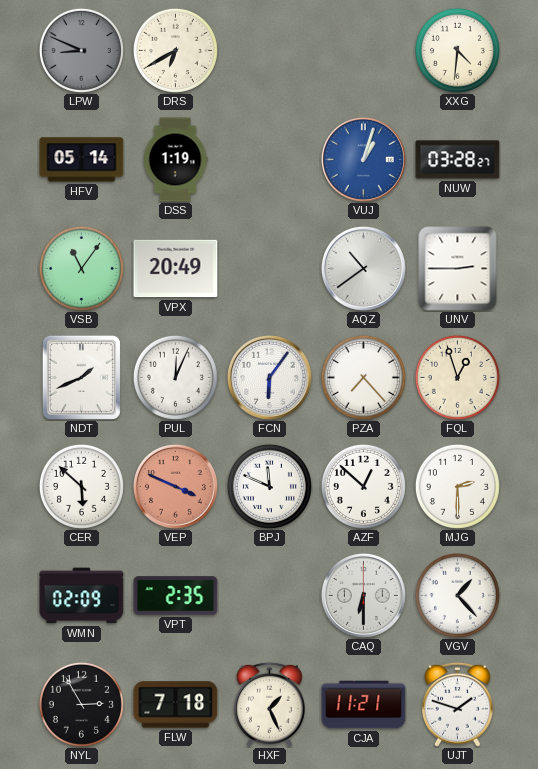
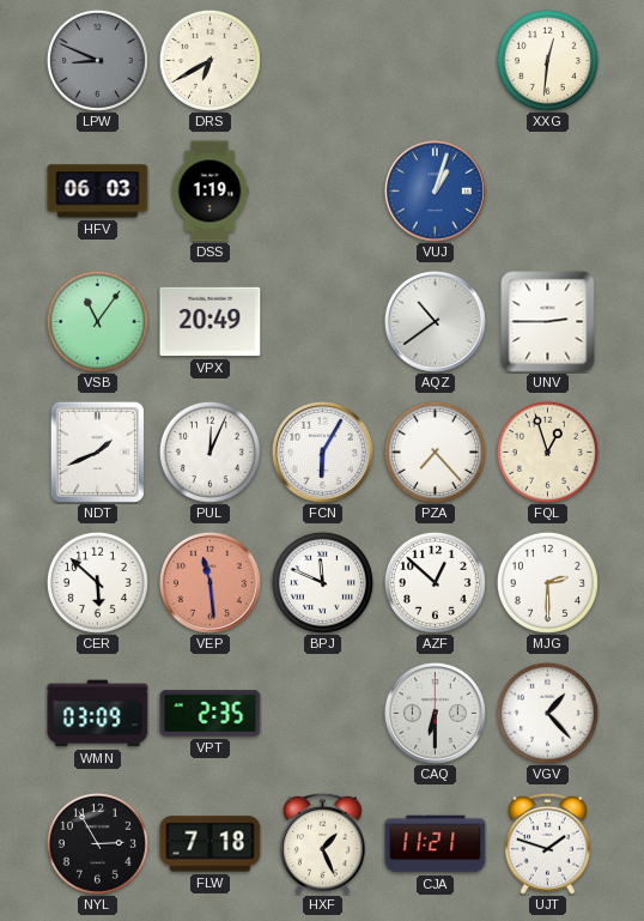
XXG: 4:31 -> 12:31
HFV: 05:14 -> 06:03
NUW: 03:28 -> none
FCN: 6:06 -> 6:05
VEP: 3:49 -> 11:29
WMN: 02:09 -> 03:09
